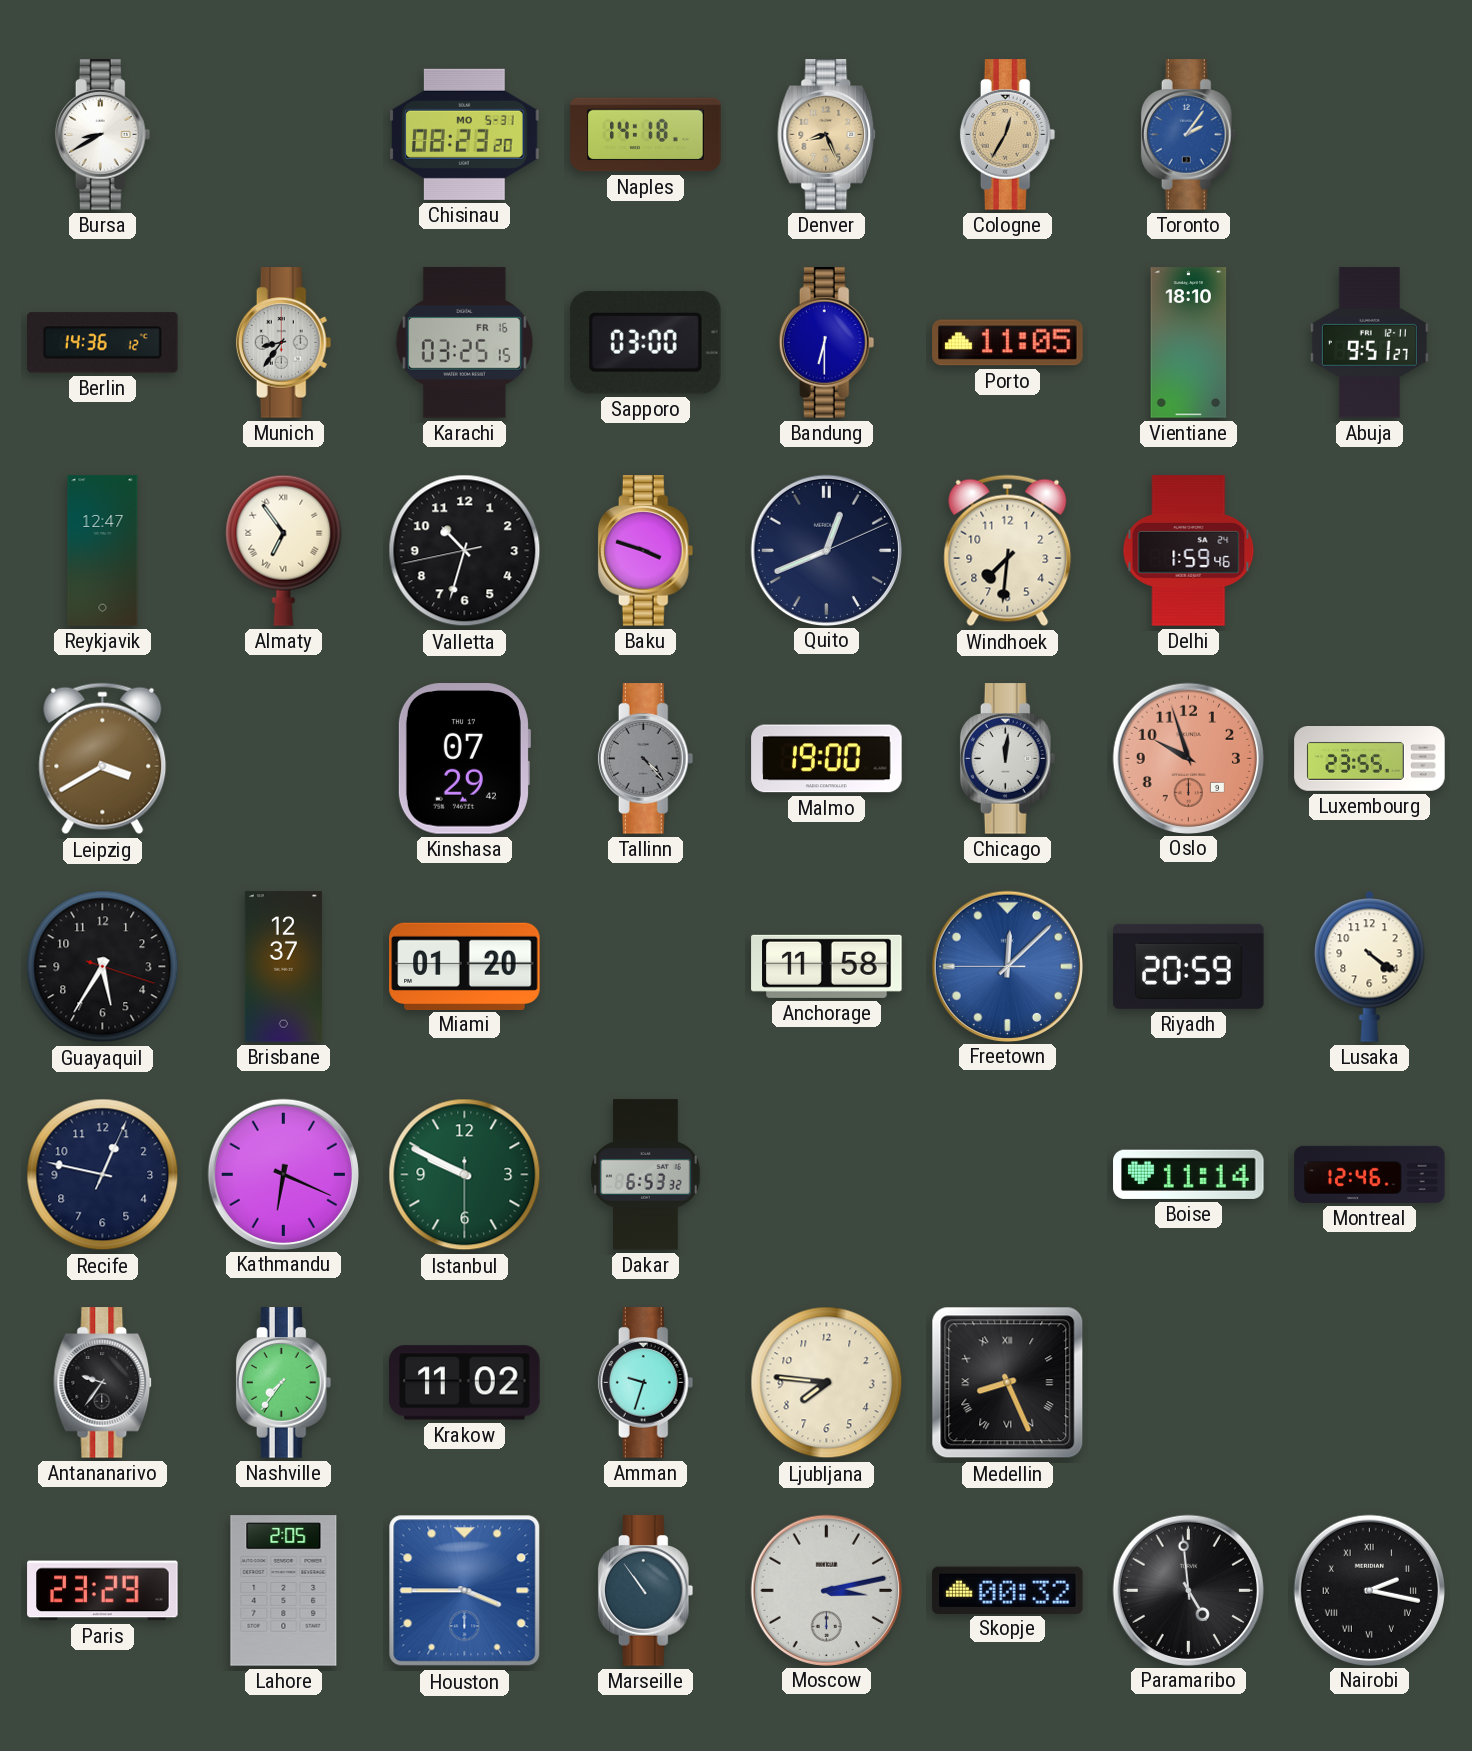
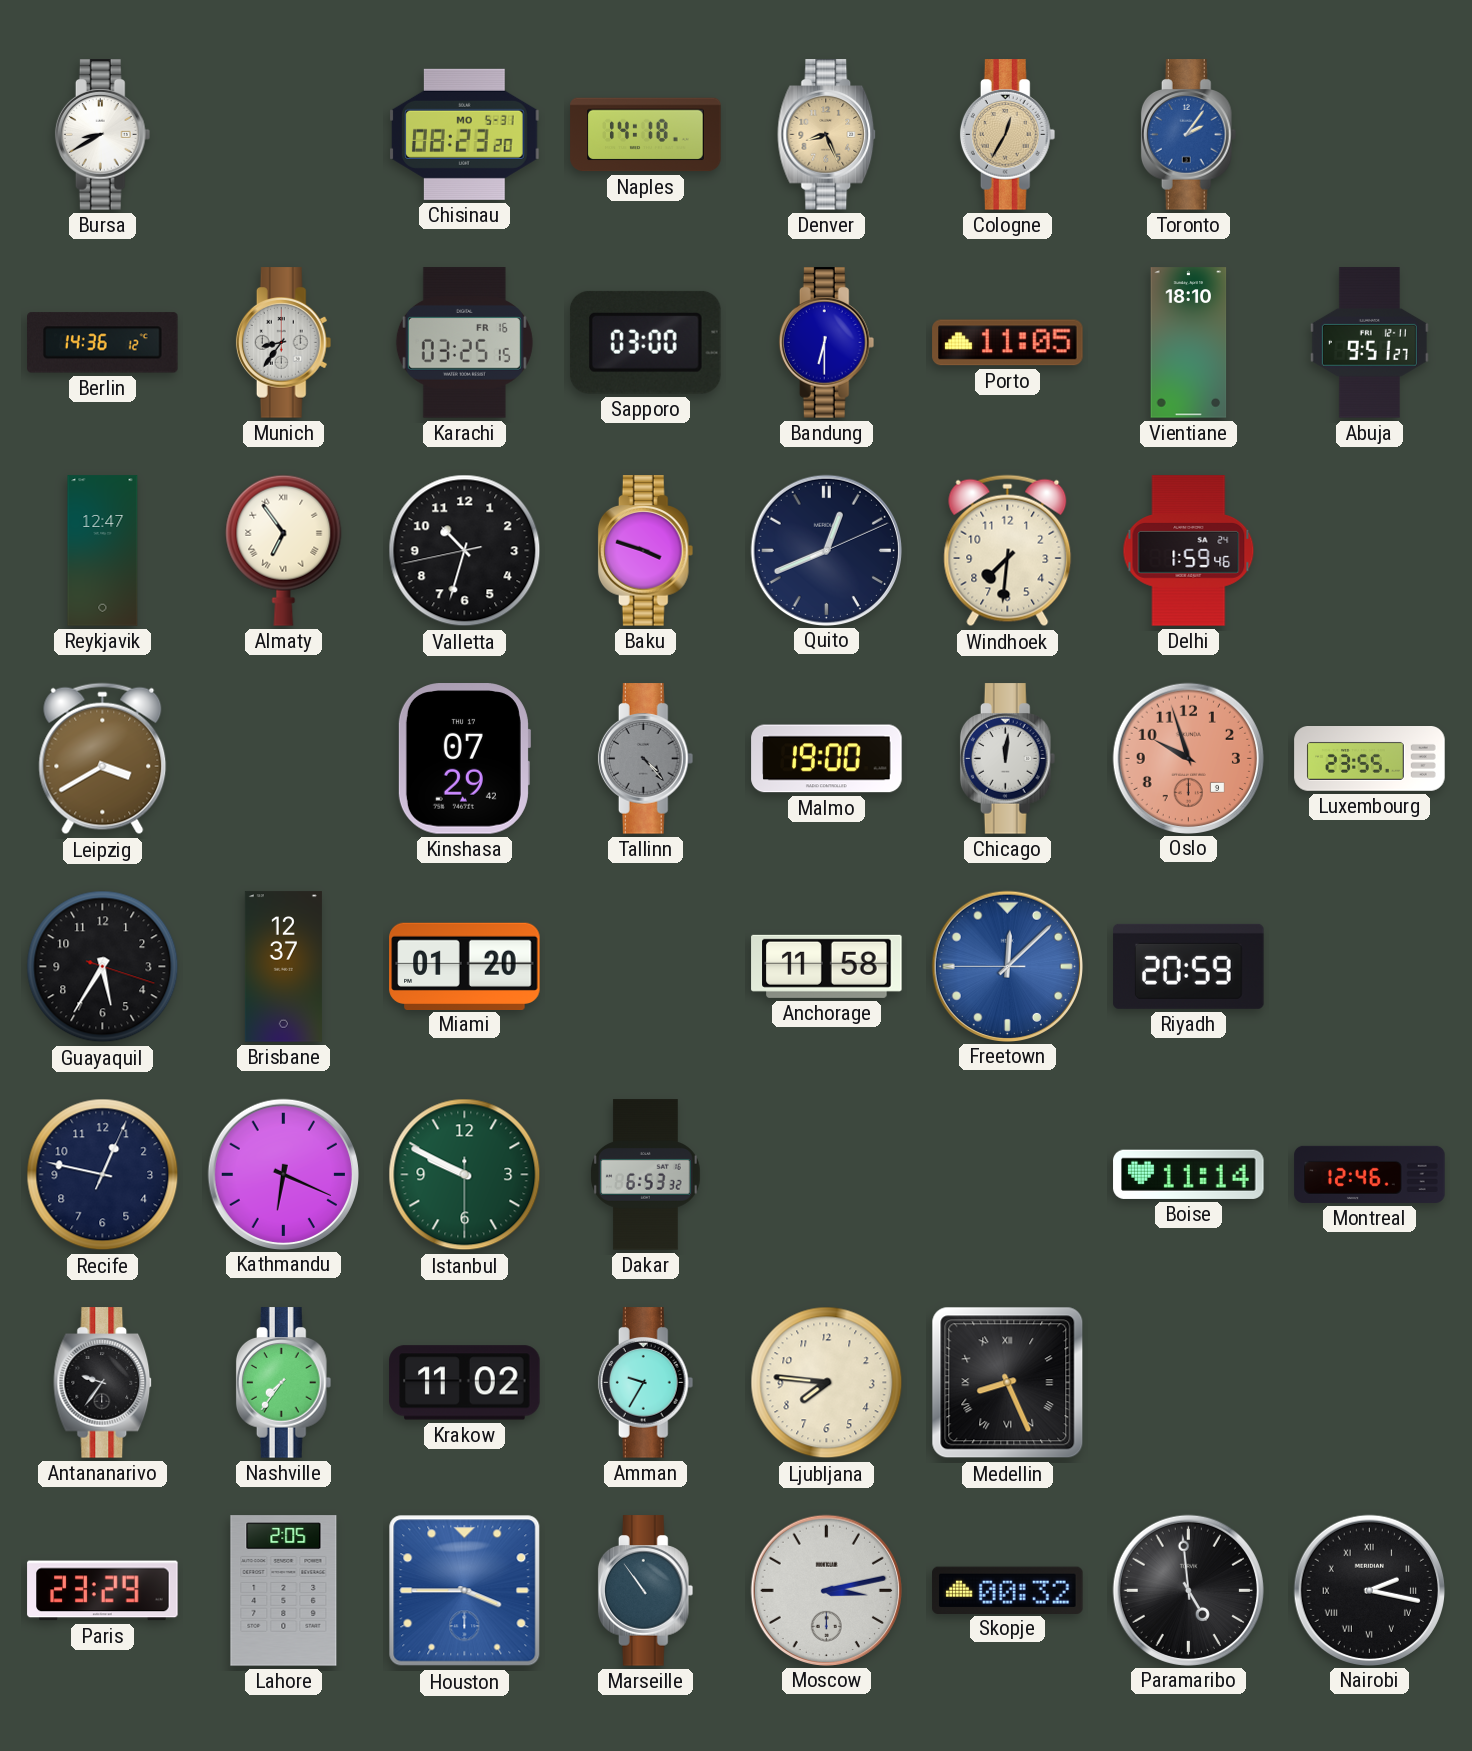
Lusaka: 4:21 -> none
Amman: 9:33 -> 9:35
